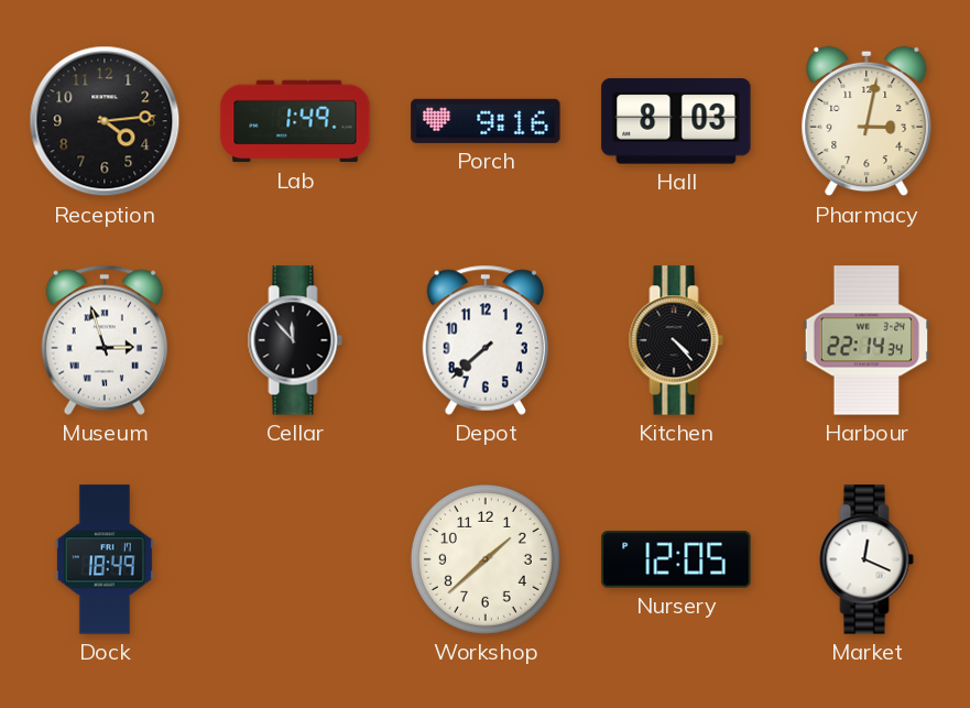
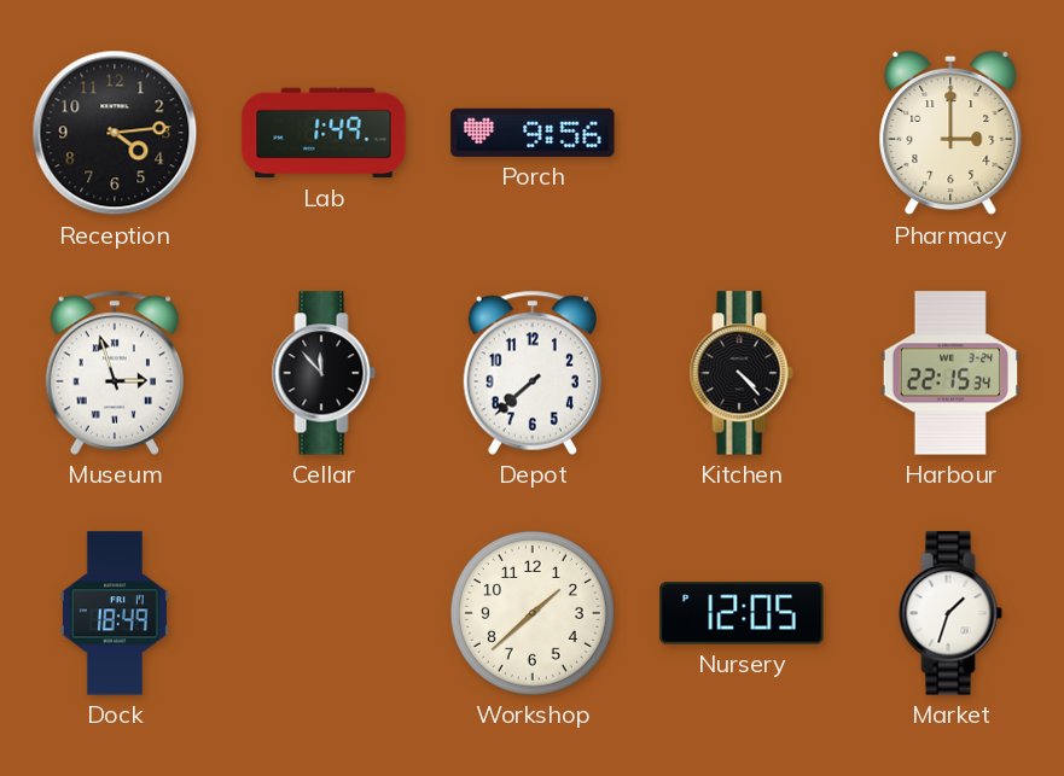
Porch: 9:16 -> 9:56
Hall: 8:03 -> none
Pharmacy: 3:02 -> 3:00
Harbour: 22:14 -> 22:15
Market: 12:19 -> 1:33
